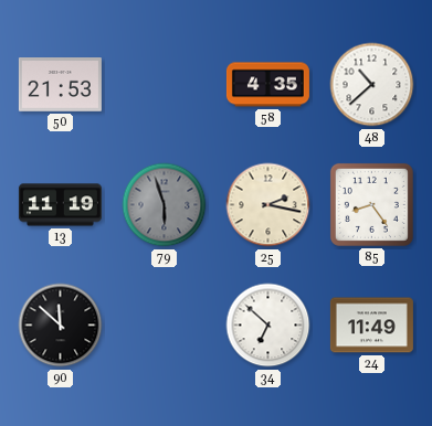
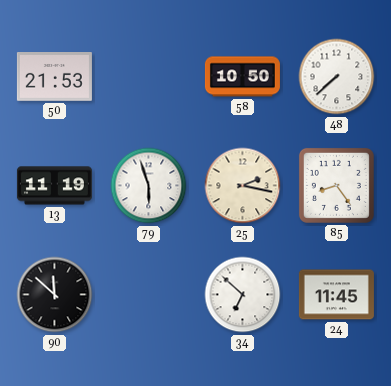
58: 4:35 -> 10:50
48: 10:38 -> 7:38
79 dial: grey -> white
24: 11:49 -> 11:45
